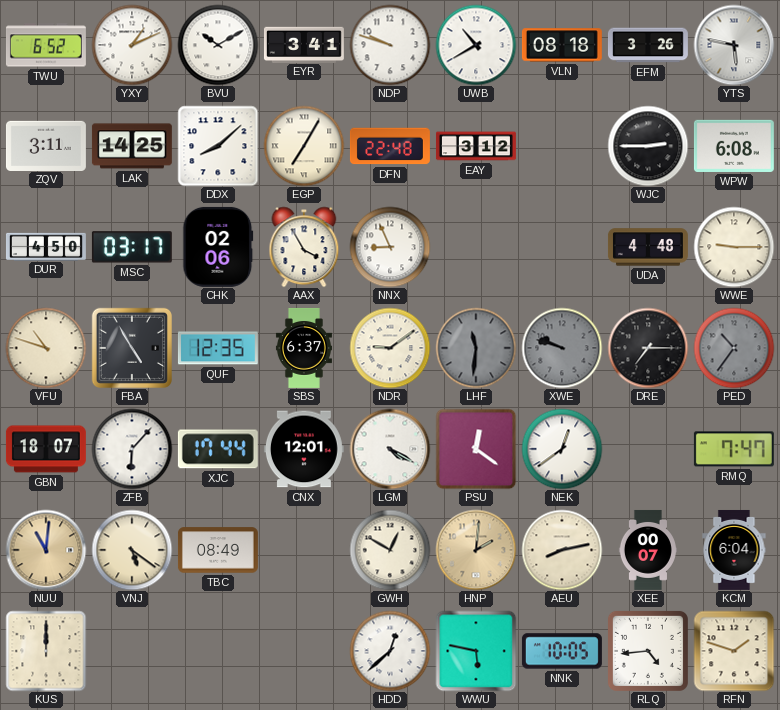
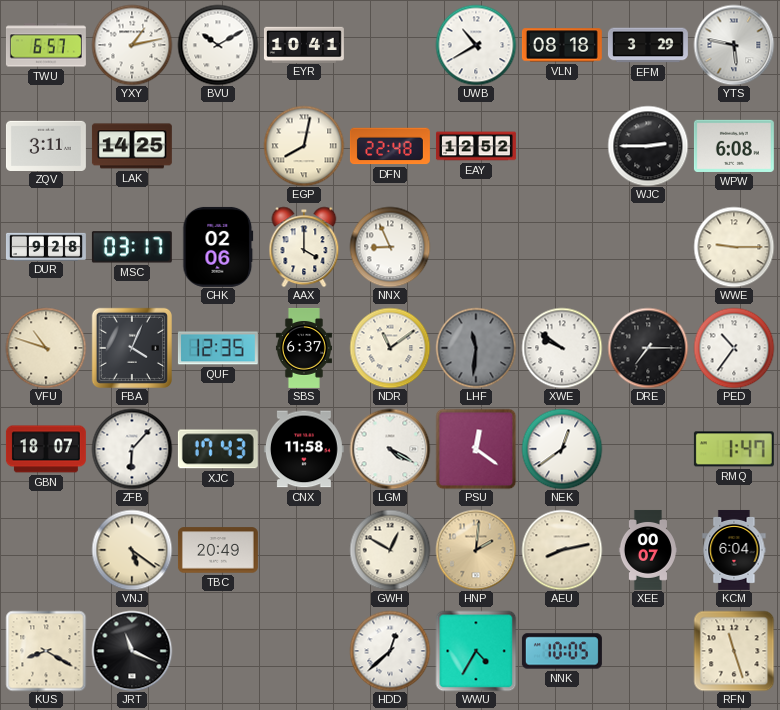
TWU: 6:52 -> 6:57
YXY: 1:11 -> 1:13
EYR: 3:41 -> 10:41
NDP: 9:48 -> none
EFM: 3:26 -> 3:29
DDX: 8:08 -> none
EGP: 7:05 -> 8:02
EAY: 3:12 -> 12:52
DUR: 4:50 -> 9:28
AAX: 3:55 -> 4:00
UDA: 4:48 -> none
FBA: 4:55 -> 4:04
NDR: 9:09 -> 11:09
XWE: 9:48 -> 9:51
XWE dial: grey -> white
PED dial: grey -> white
XJC: 17:44 -> 17:43
CNX: 12:01 -> 11:58
RMQ: 7:47 -> 1:47
NUU: 11:01 -> none
TBC: 08:49 -> 20:49
KUS: 12:00 -> 8:20
JRT: none -> 11:19
WWU: 5:47 -> 4:35
RLQ: 4:44 -> none
RFN: 1:48 -> 11:27
